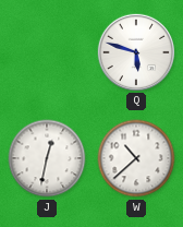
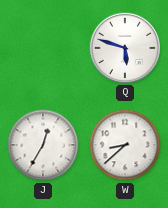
J: 12:32 -> 12:35
W: 10:38 -> 8:38
